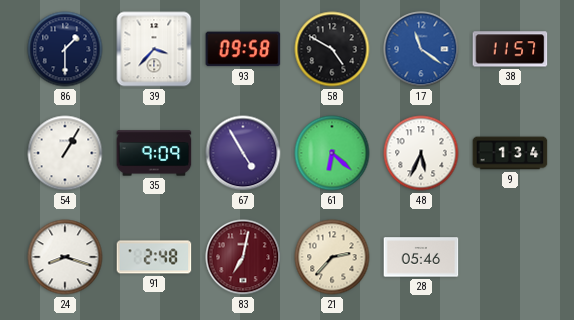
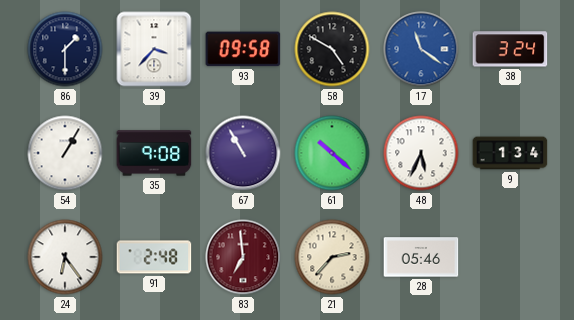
38: 11:57 -> 3:24
35: 9:09 -> 9:08
67: 4:55 -> 10:55
61: 6:22 -> 10:22
24: 8:18 -> 6:24
83: 7:02 -> 6:59
